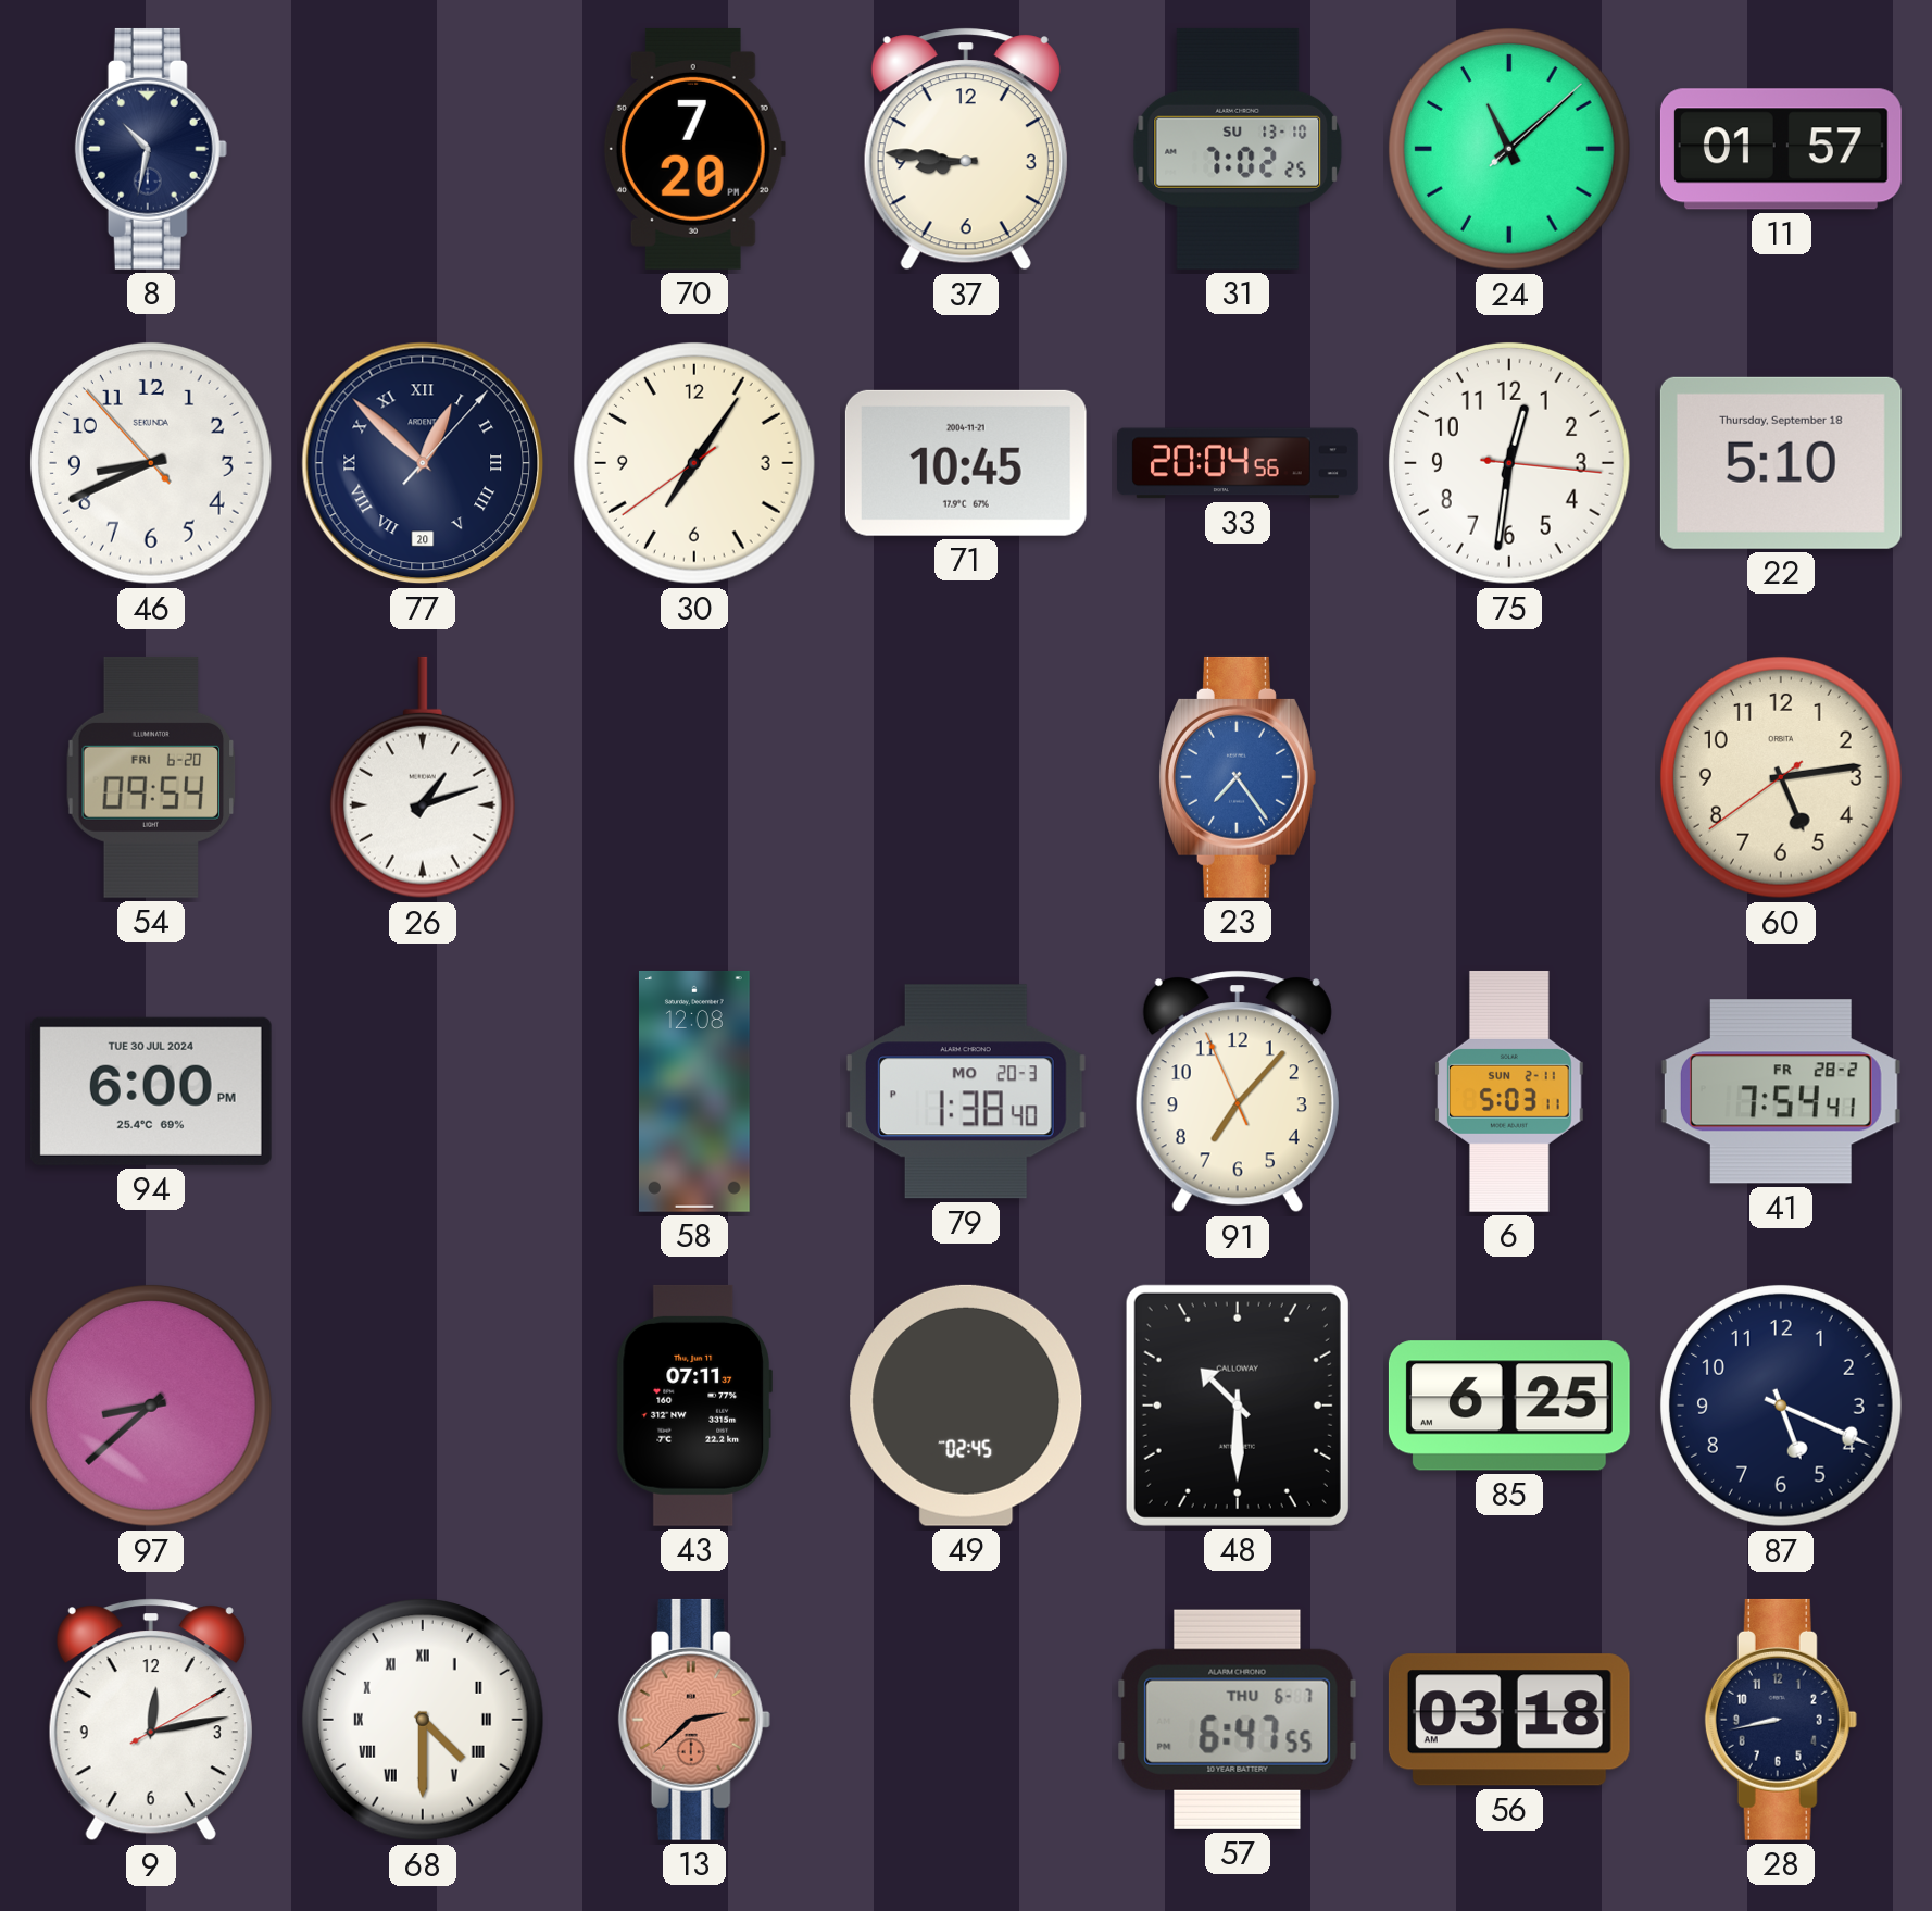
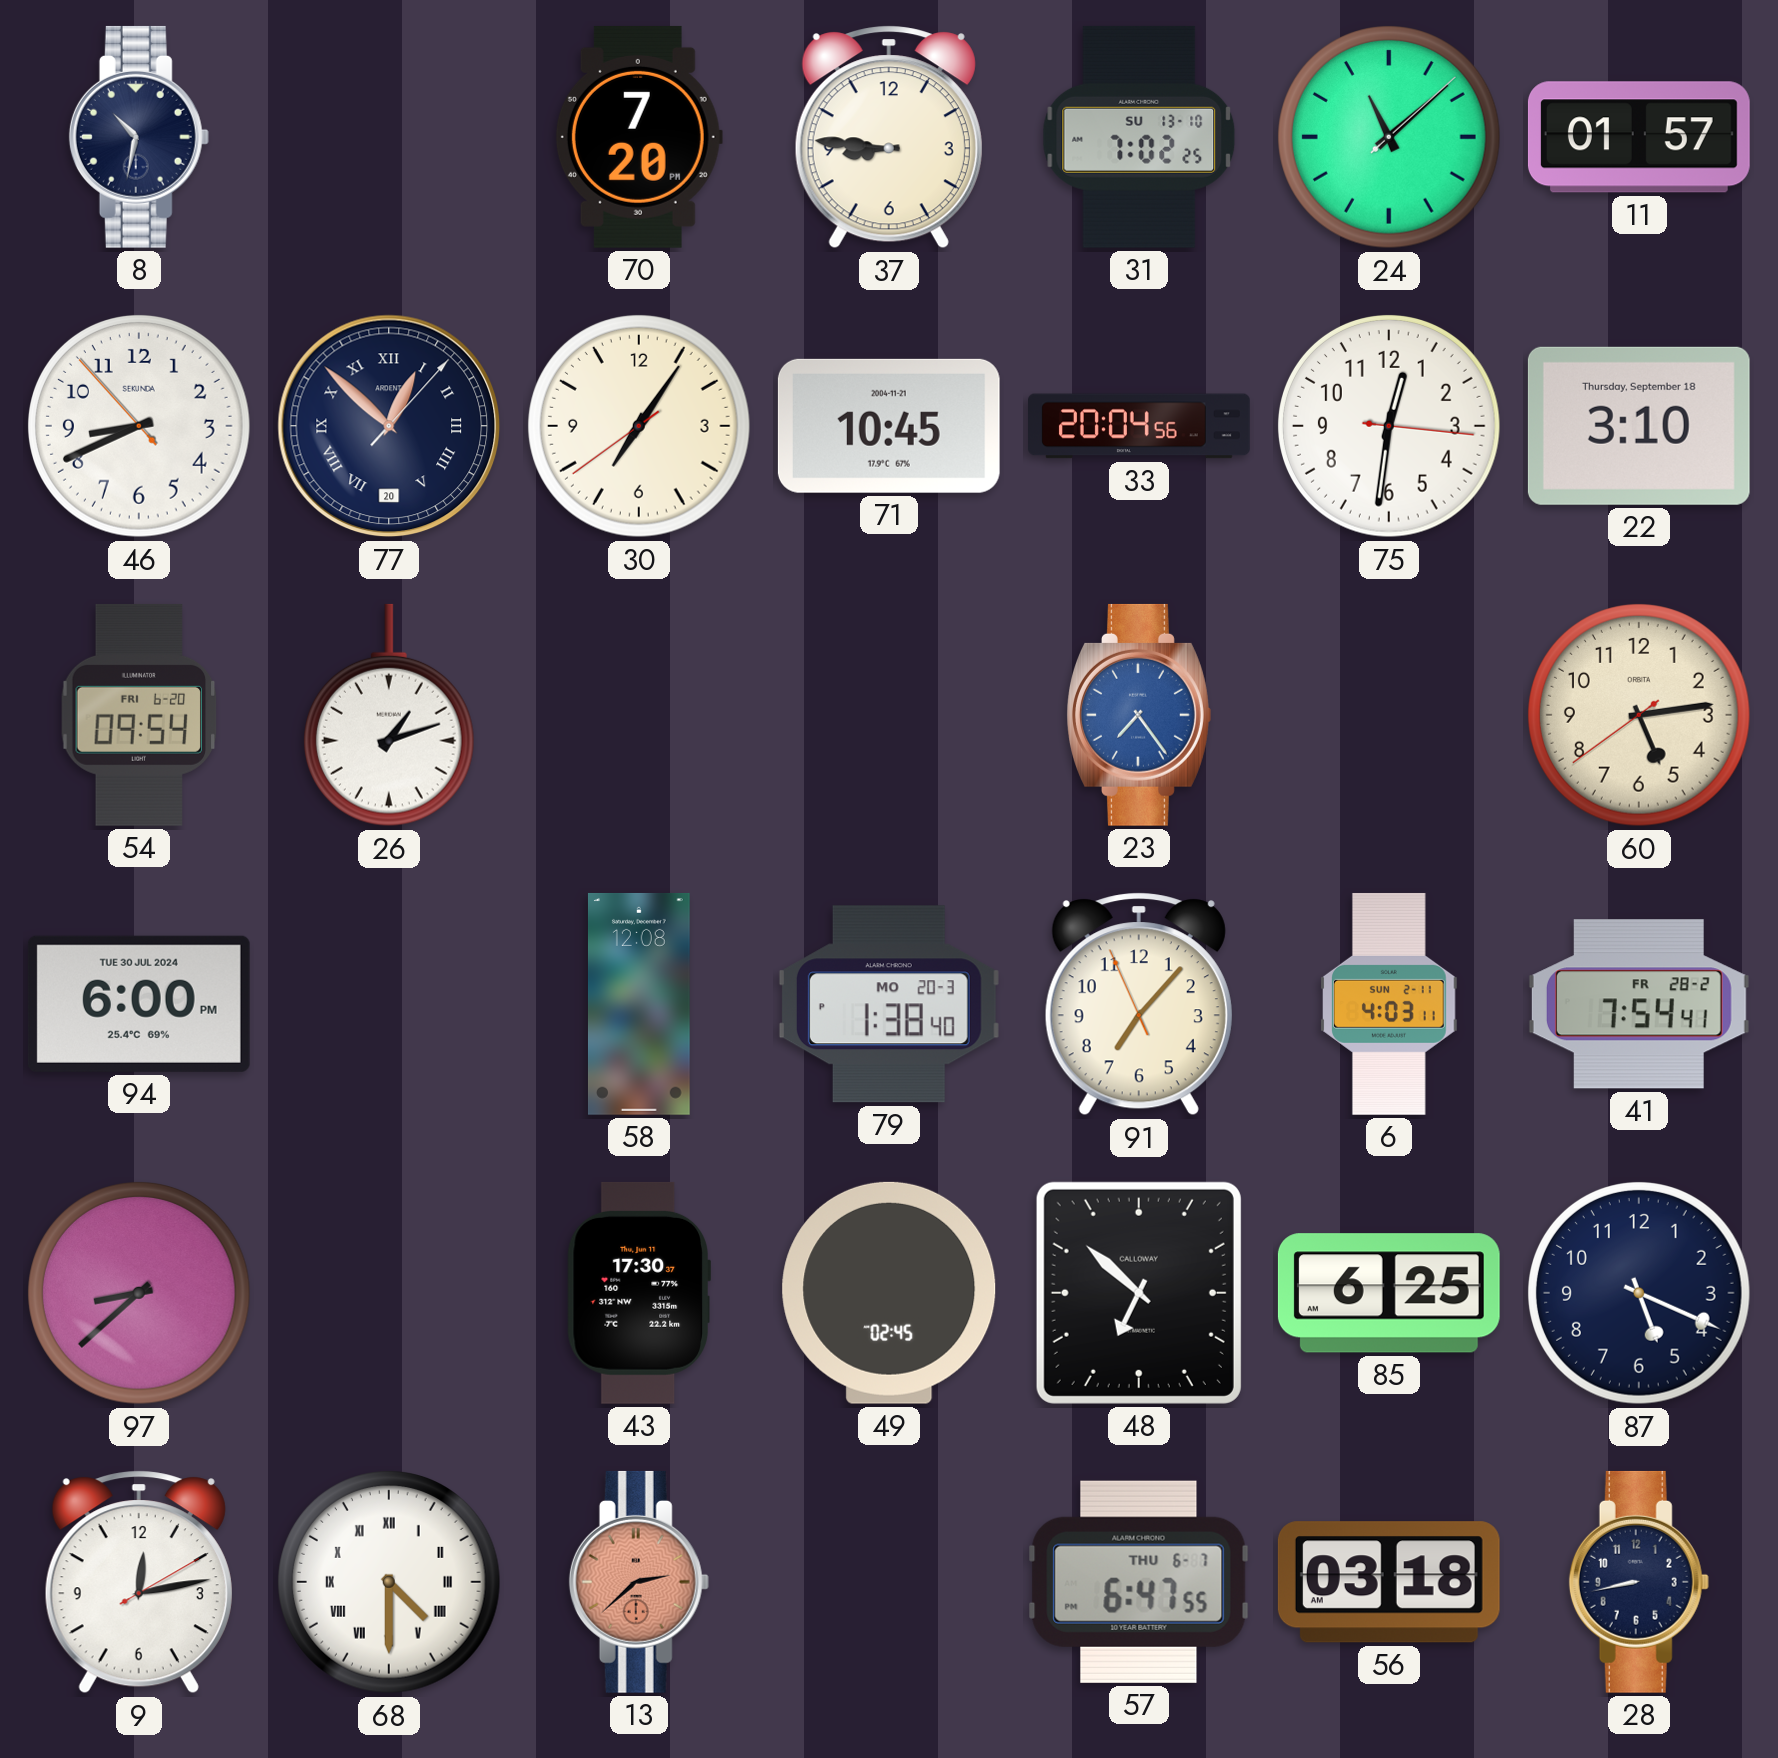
22: 5:10 -> 3:10
6: 5:03 -> 4:03
43: 07:11 -> 17:30
48: 10:30 -> 6:52
